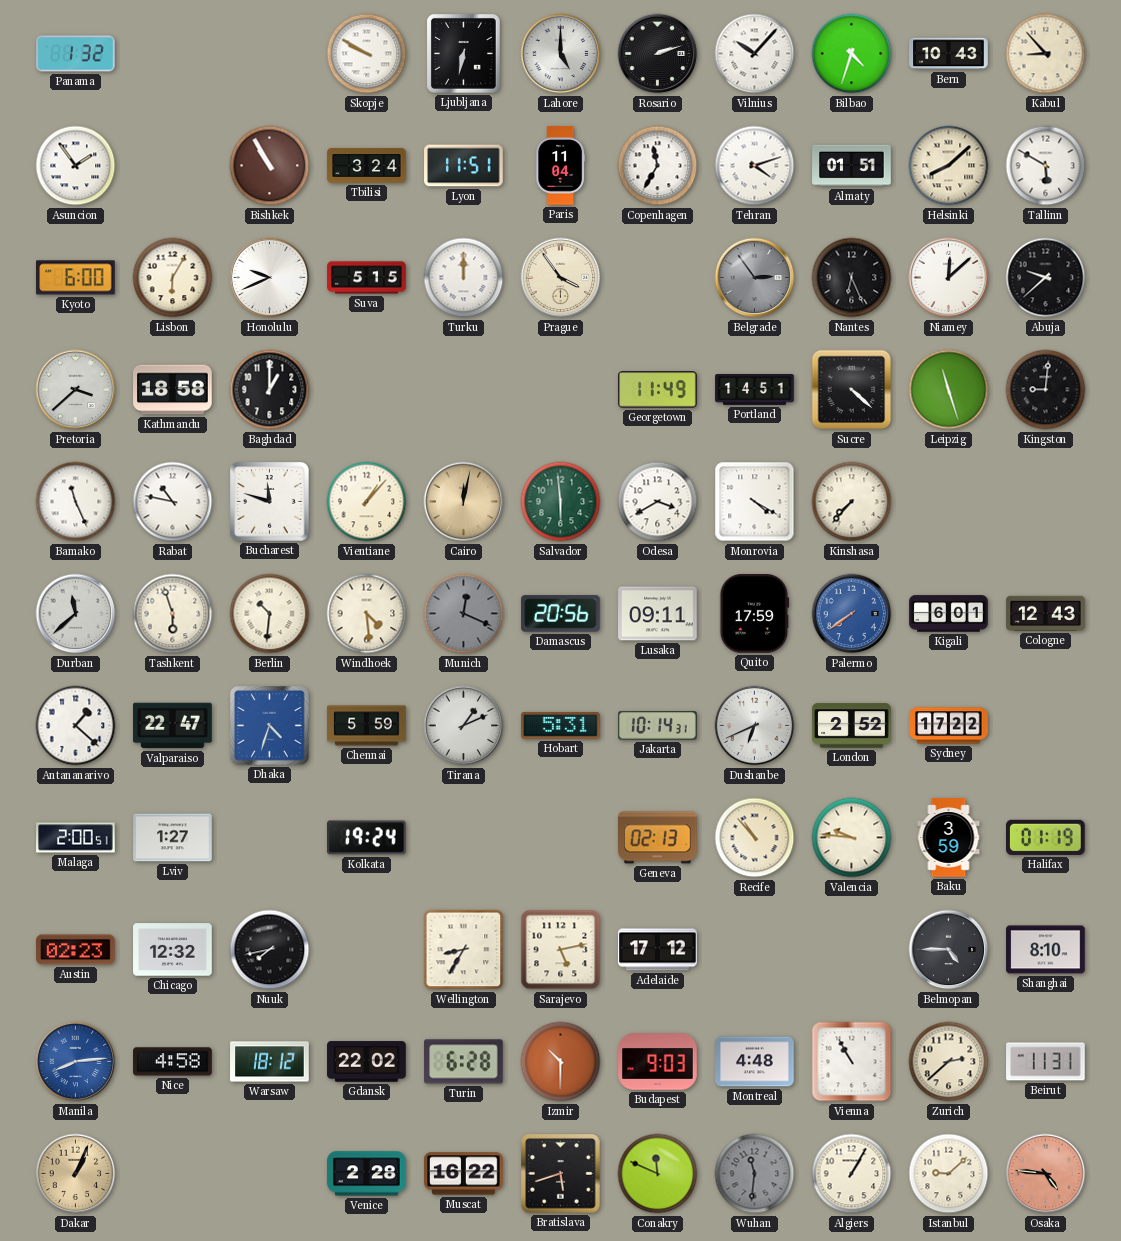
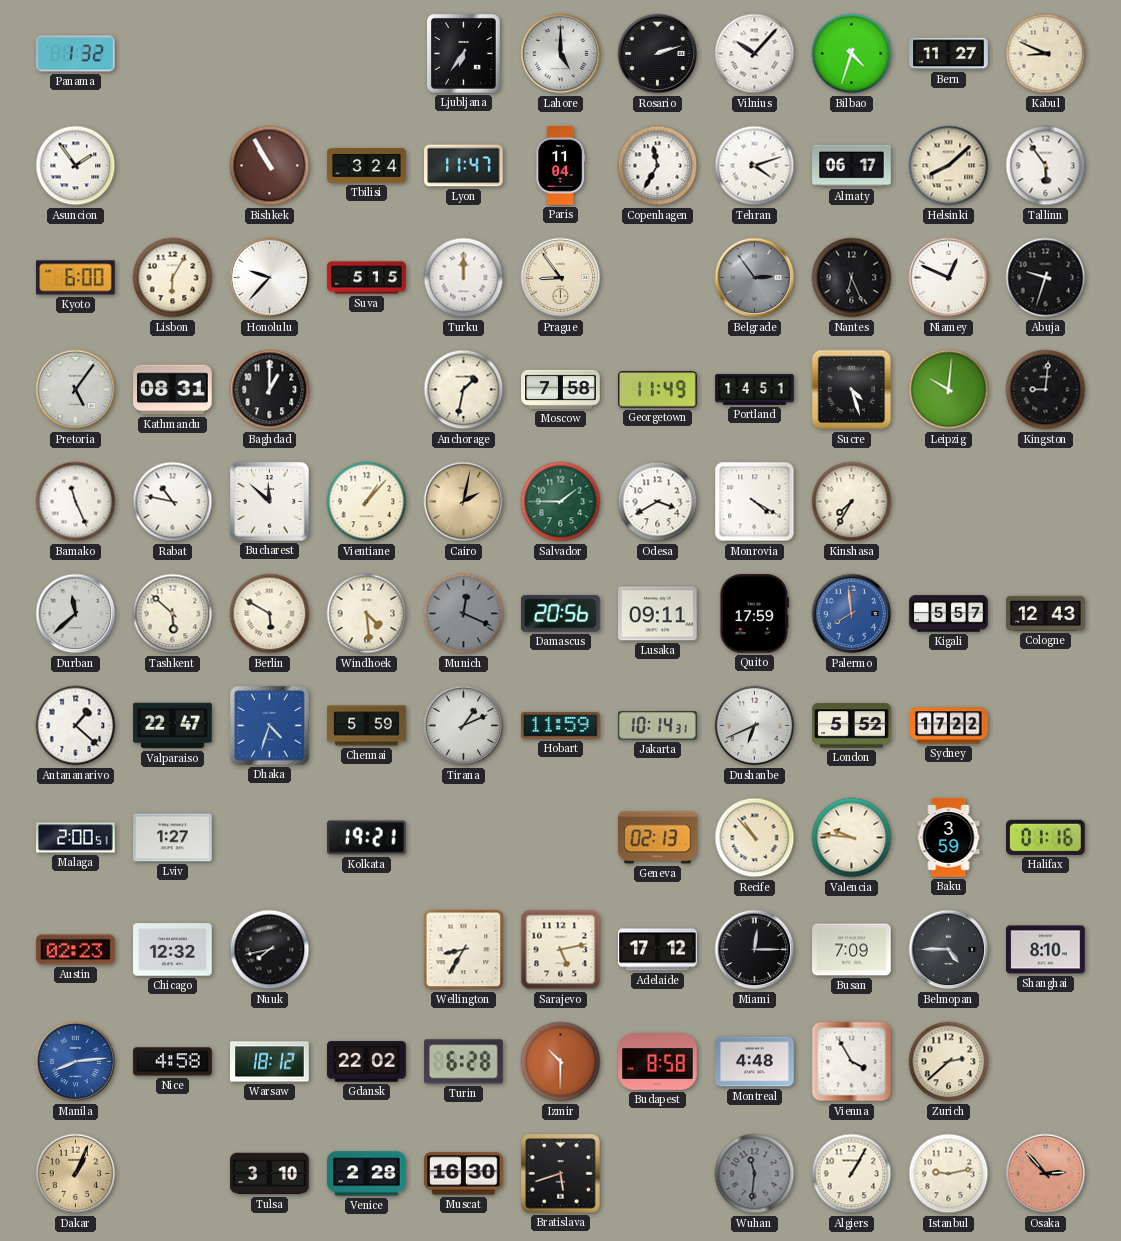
Skopje: 9:50 -> none
Ljubljana: 6:32 -> 6:36
Bern: 10:43 -> 11:27
Kabul: 8:53 -> 8:49
Lyon: 11:51 -> 11:47
Almaty: 01:51 -> 06:17
Tallinn: 5:50 -> 5:54
Honolulu: 9:41 -> 9:37
Prague: 3:54 -> 8:54
Niamey: 12:08 -> 12:49
Abuja: 9:38 -> 9:33
Pretoria: 3:38 -> 5:06
Kathmandu: 18:58 -> 08:31
Anchorage: none -> 1:32
Moscow: none -> 7:58
Sucre: 4:22 -> 4:27
Leipzig: 11:27 -> 10:01
Bucharest: 11:48 -> 11:52
Cairo: 12:02 -> 2:02
Salvador: 5:59 -> 1:45
Kinshasa: 7:37 -> 7:35
Tashkent: 5:57 -> 5:52
Berlin: 10:31 -> 5:50
Palermo: 7:39 -> 7:59
Kigali: 6:01 -> 5:57
Hobart: 5:31 -> 11:59
London: 2:52 -> 5:52
Kolkata: 19:24 -> 19:21
Halifax: 01:19 -> 01:16
Miami: none -> 12:15
Busan: none -> 7:09
Budapest: 9:03 -> 8:58
Vienna: 10:55 -> 3:55
Beirut: 11:31 -> none
Tulsa: none -> 3:10
Muscat: 16:22 -> 16:30
Conakry: 11:49 -> none
Istanbul: 9:08 -> 9:13
Osaka: 4:46 -> 2:53
